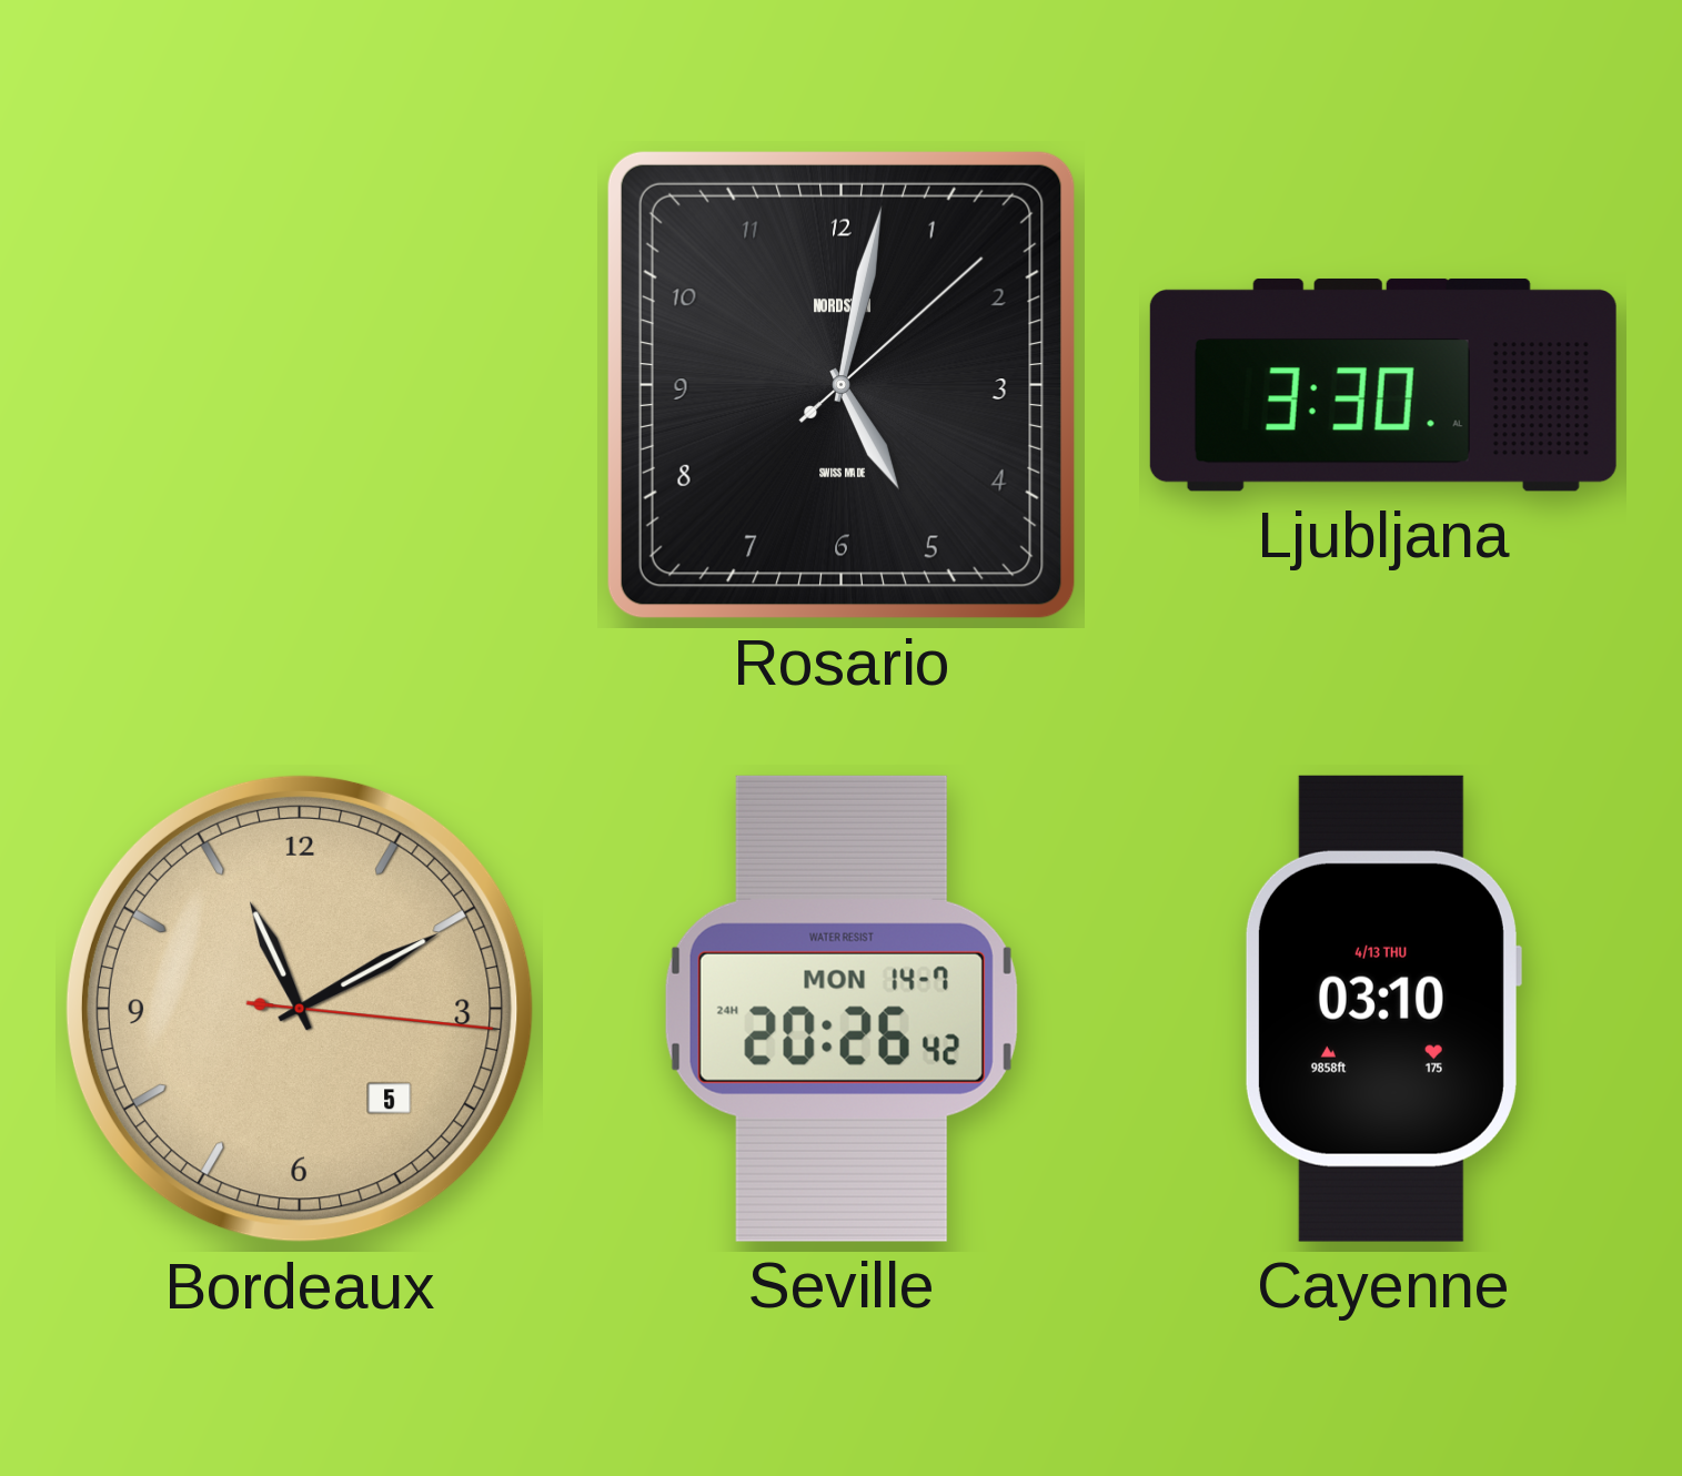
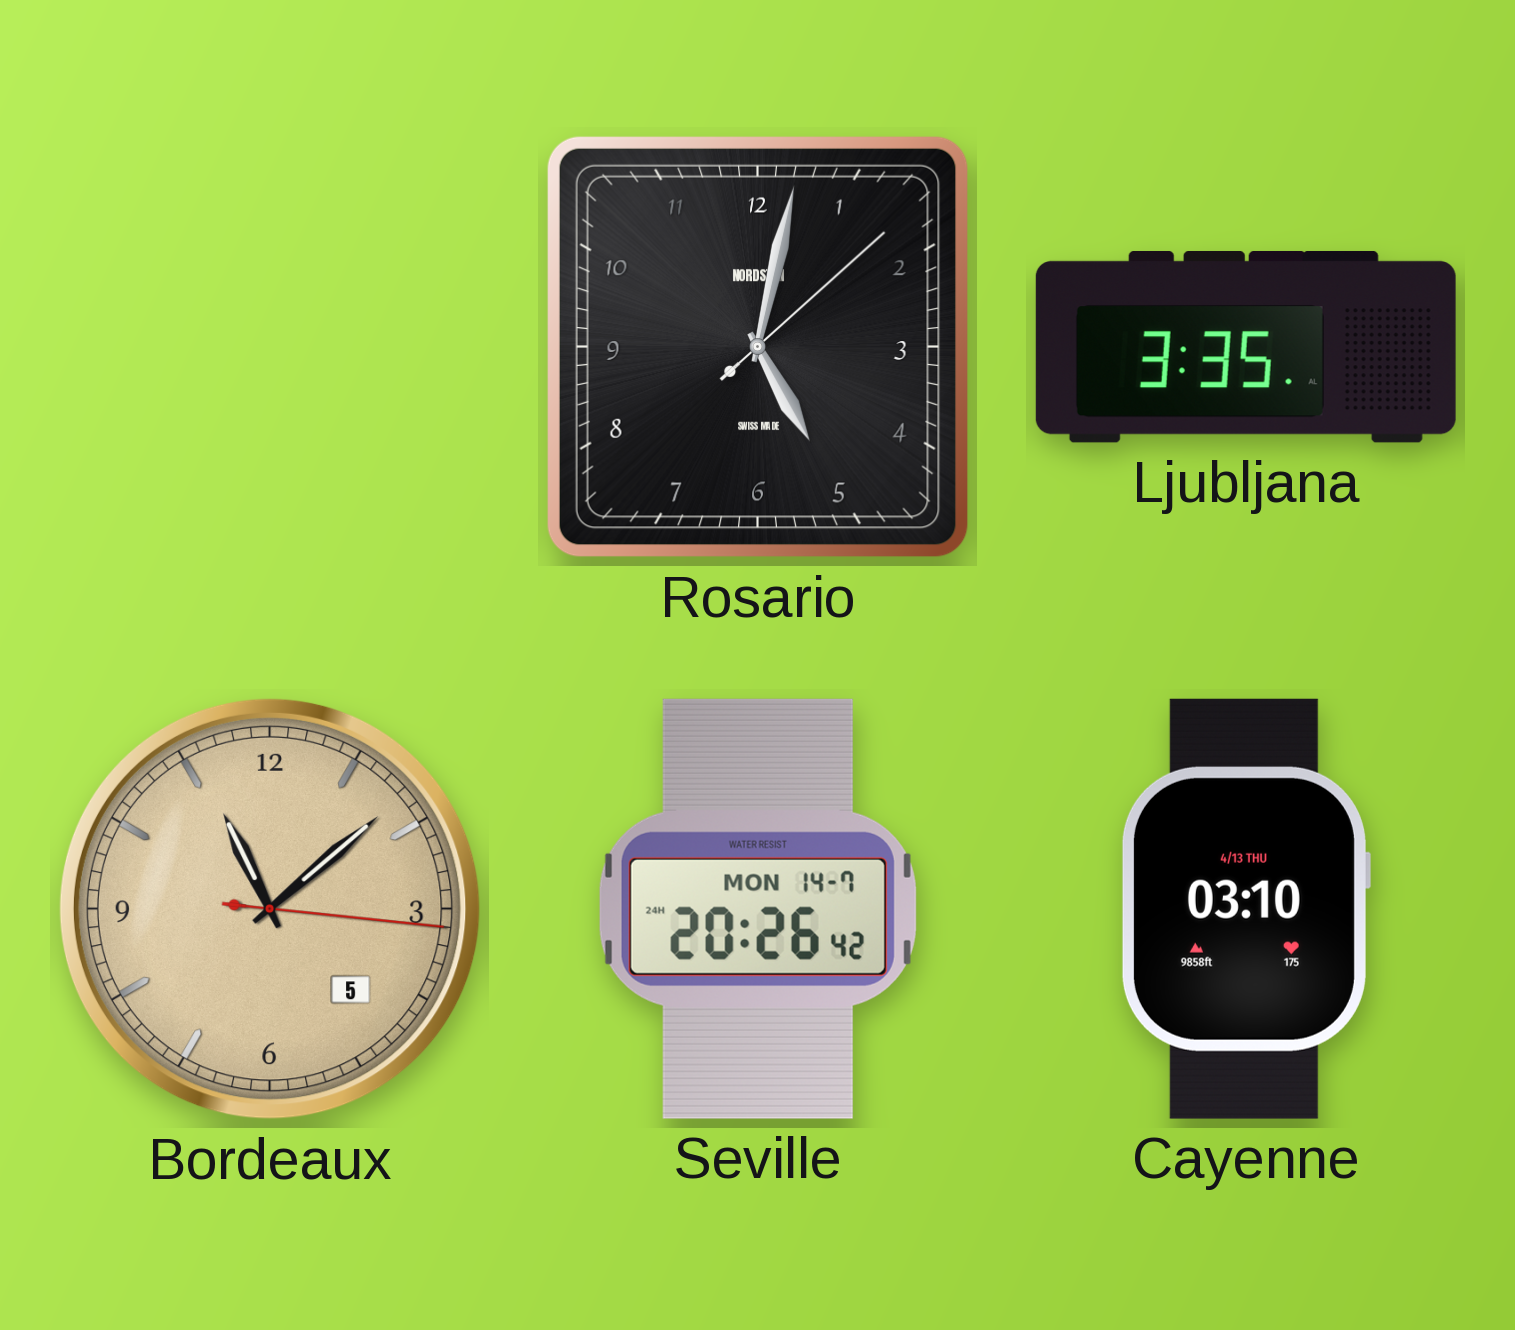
Ljubljana: 3:30 -> 3:35
Bordeaux: 11:10 -> 11:08
